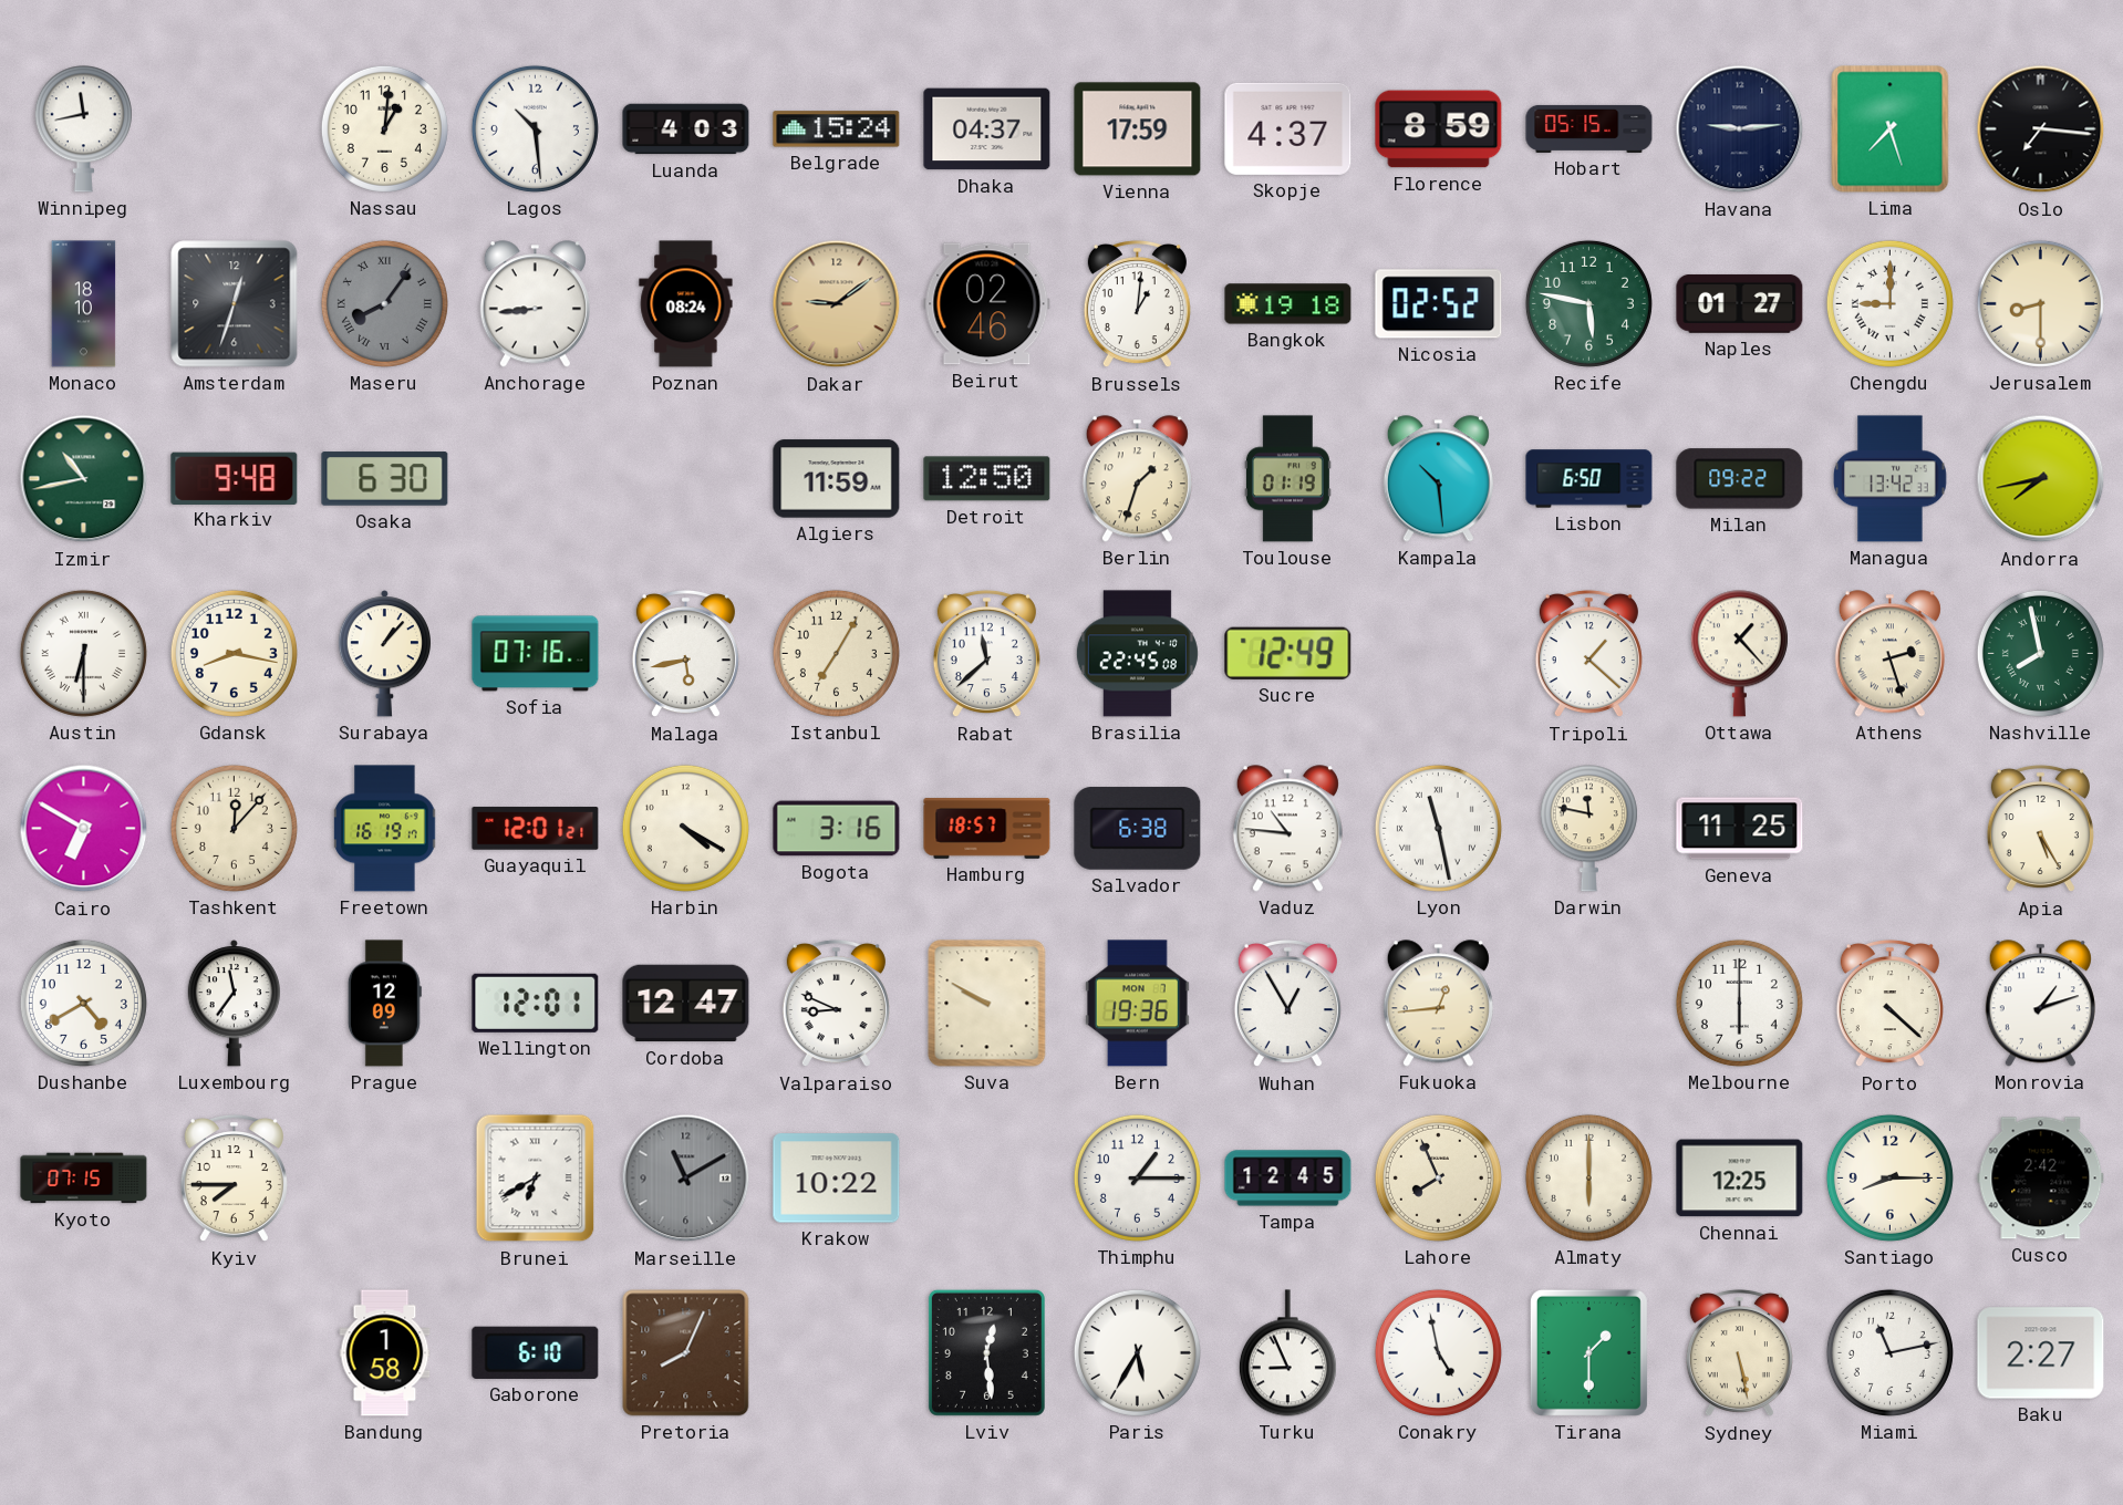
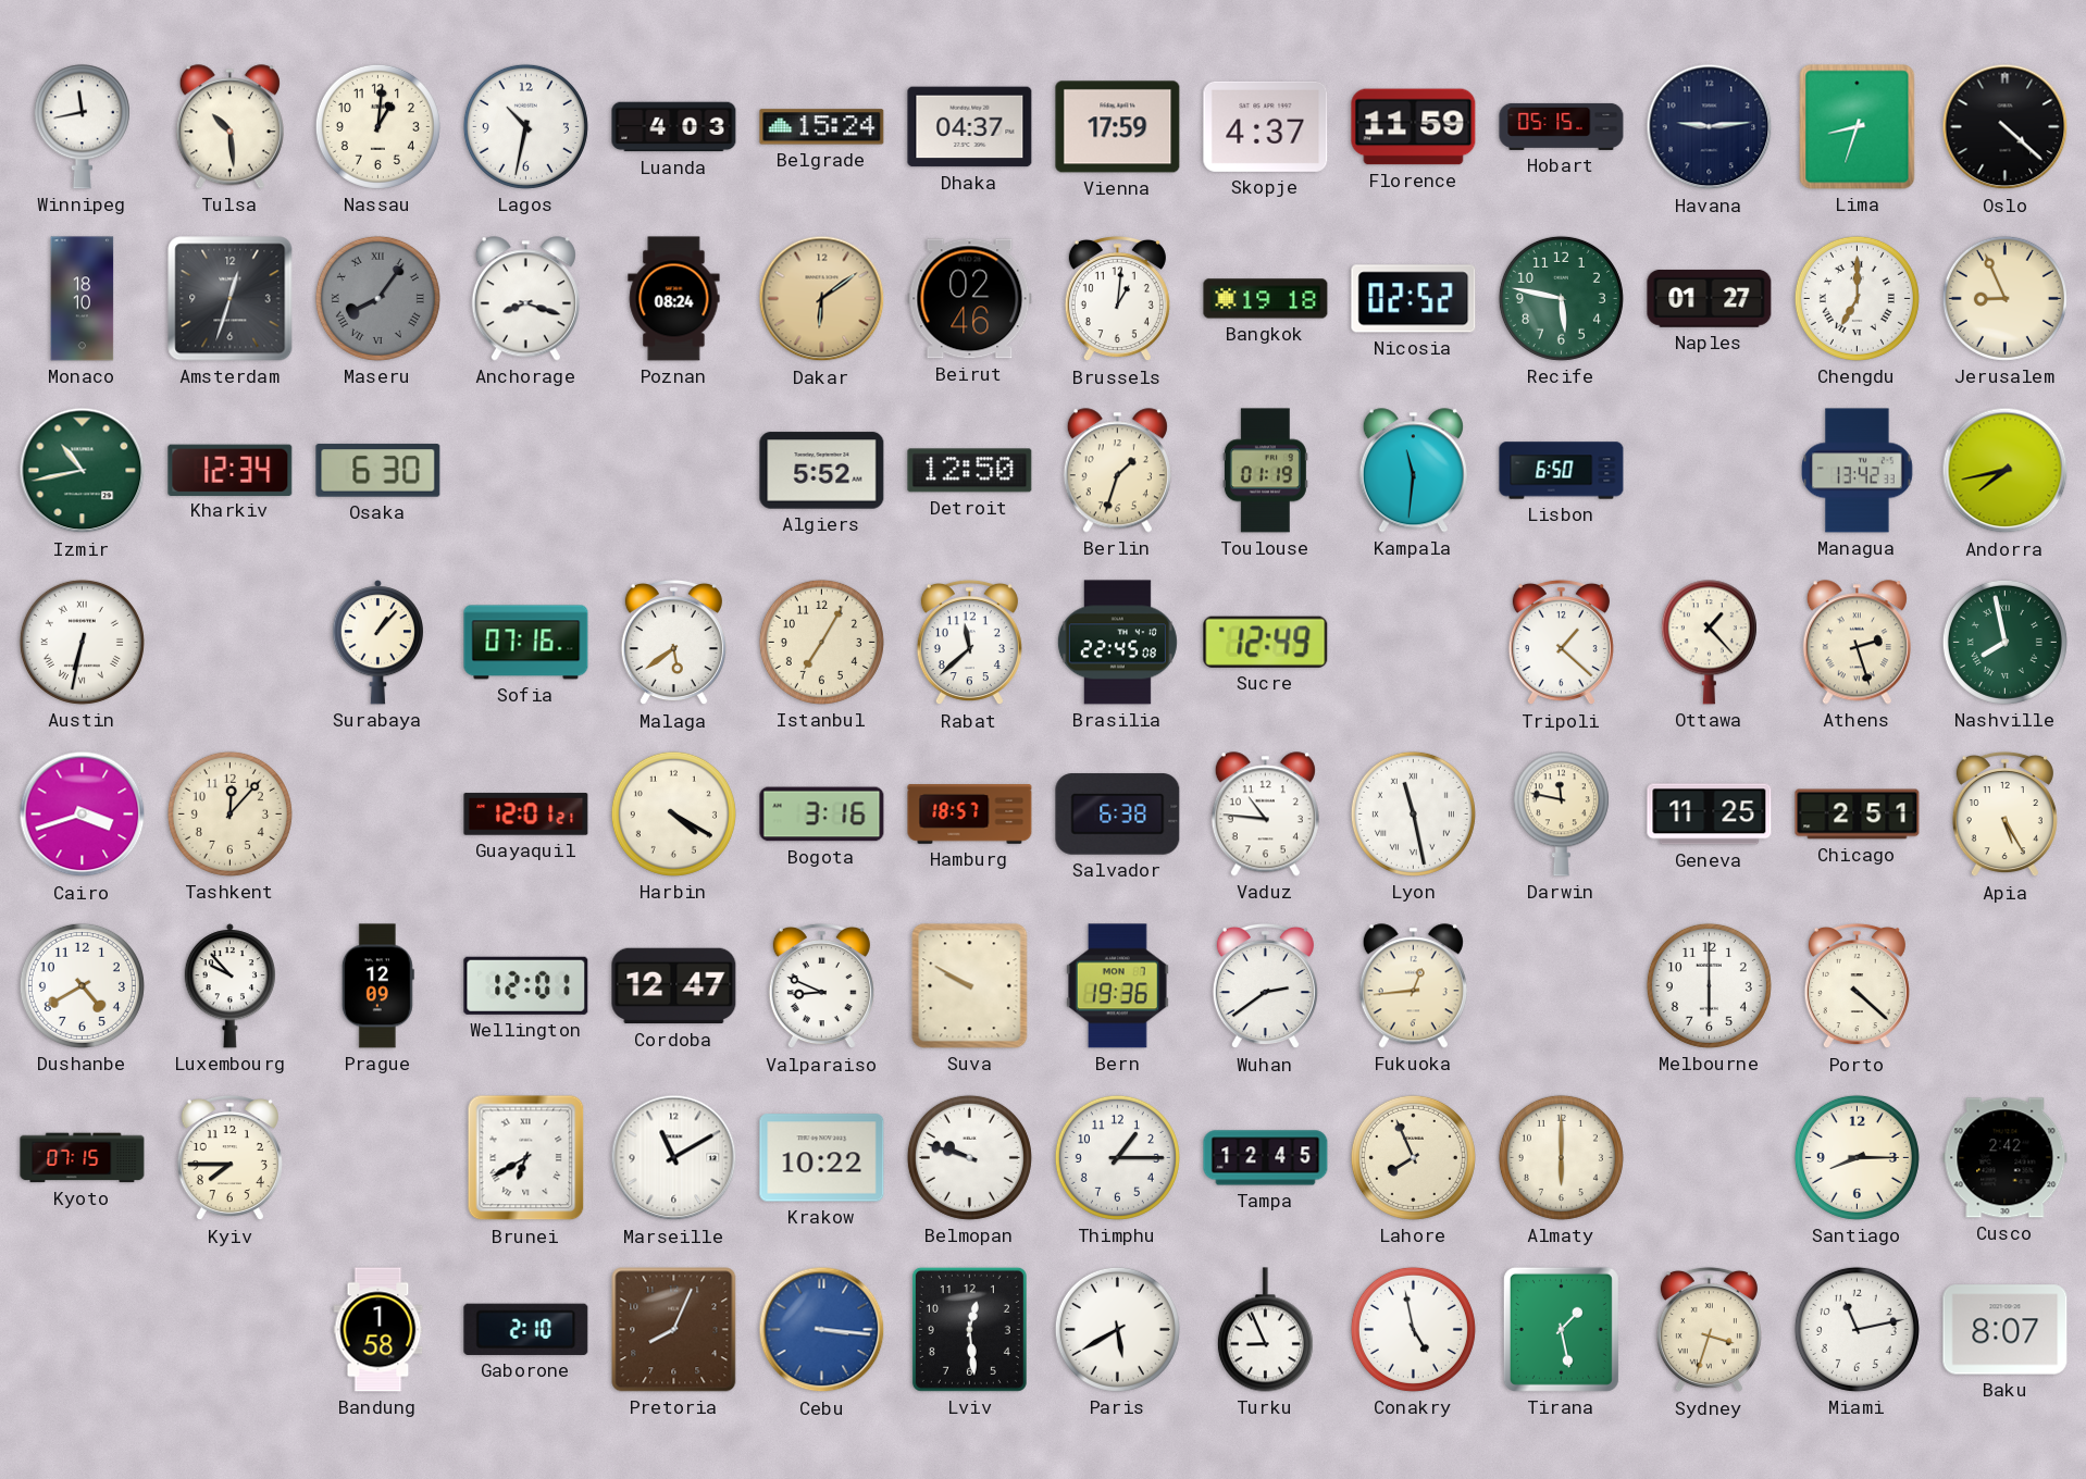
Tulsa: none -> 10:29
Lagos: 10:29 -> 10:32
Florence: 8:59 -> 11:59
Lima: 7:27 -> 8:33
Oslo: 7:16 -> 4:22
Anchorage: 8:44 -> 8:18
Dakar: 9:09 -> 6:09
Chengdu: 9:00 -> 7:00
Jerusalem: 8:30 -> 8:56
Kharkiv: 9:48 -> 12:34
Algiers: 11:59 -> 5:52
Kampala: 10:29 -> 11:31
Milan: 09:22 -> none
Austin: 6:30 -> 6:32
Gdansk: 8:17 -> none
Malaga: 5:43 -> 5:39
Cairo: 6:50 -> 3:42
Freetown: 16:19 -> none
Chicago: none -> 2:51
Luxembourg: 11:36 -> 9:53
Wuhan: 12:55 -> 2:39
Monrovia: 1:12 -> none
Marseille dial: grey -> white
Belmopan: none -> 9:48
Chennai: 12:25 -> none
Gaborone: 6:10 -> 2:10
Cebu: none -> 3:16
Paris: 5:35 -> 5:40
Tirana: 1:30 -> 1:28
Sydney: 5:28 -> 3:33
Baku: 2:27 -> 8:07
